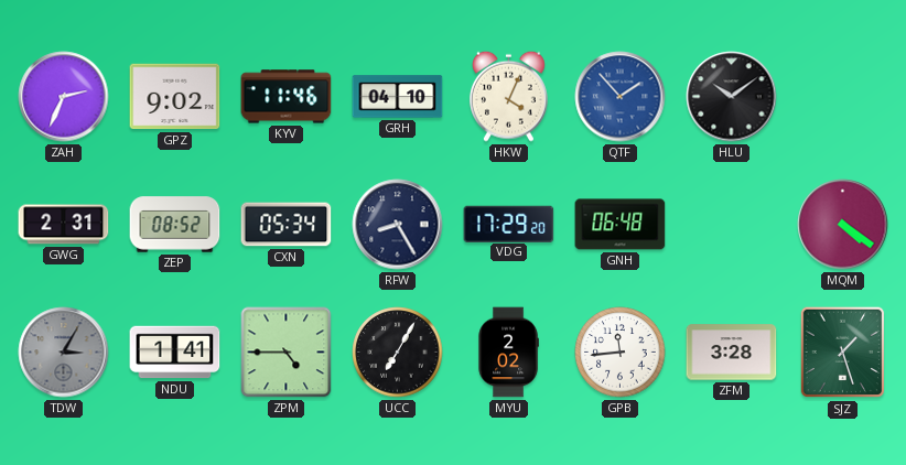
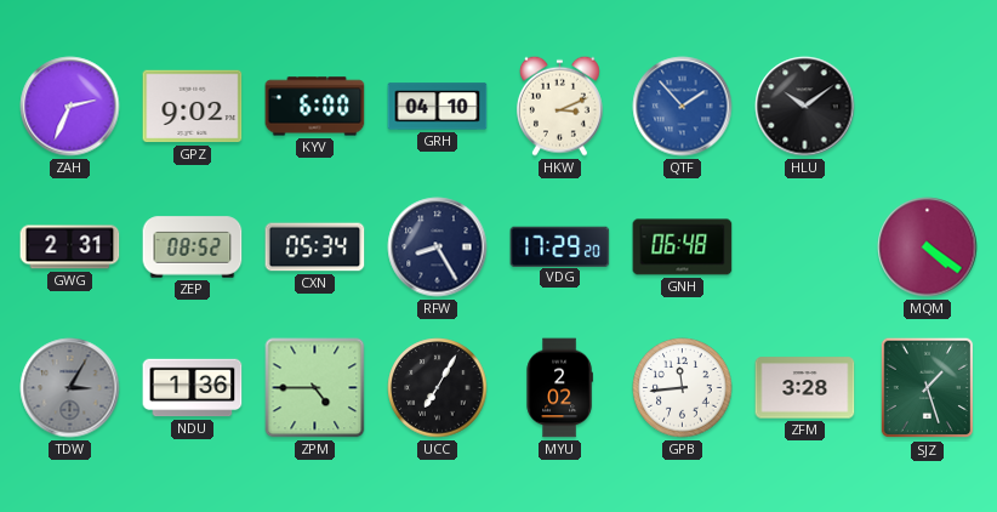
KYV: 11:46 -> 6:00
HKW: 4:04 -> 3:11
NDU: 1:41 -> 1:36
